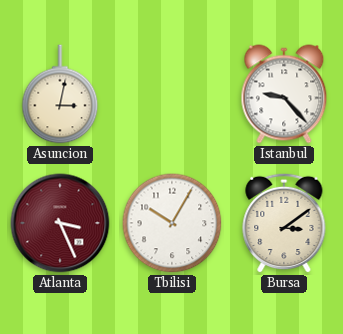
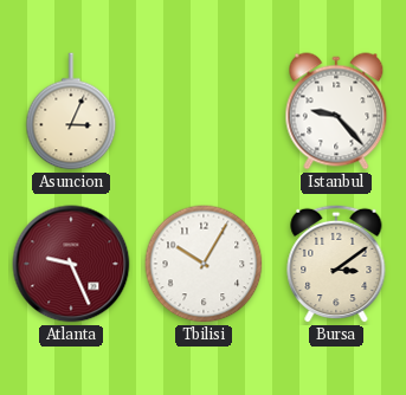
Asuncion: 3:02 -> 3:04
Atlanta: 3:26 -> 9:26
